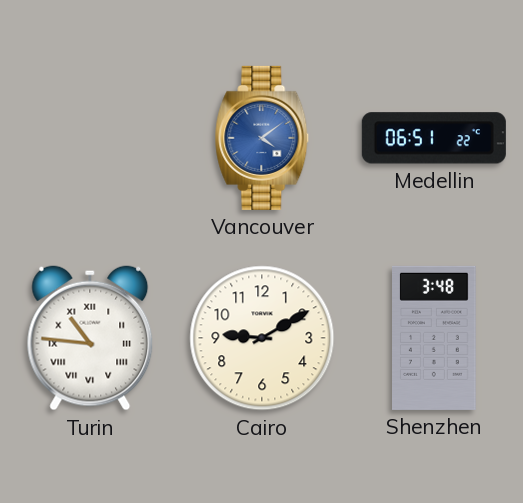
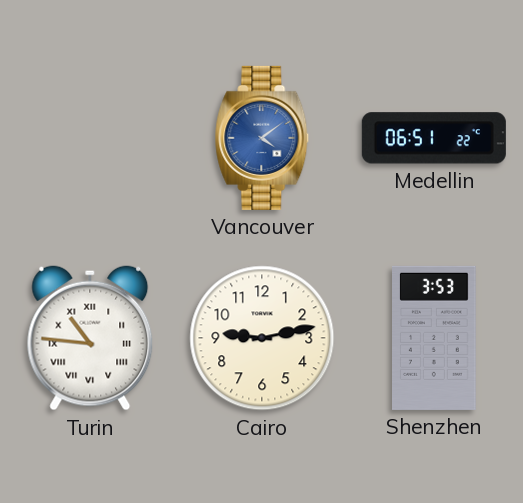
Cairo: 9:10 -> 9:13
Shenzhen: 3:48 -> 3:53
